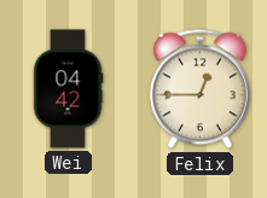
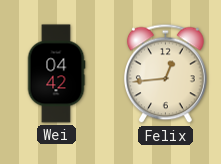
Felix: 12:45 -> 12:44
